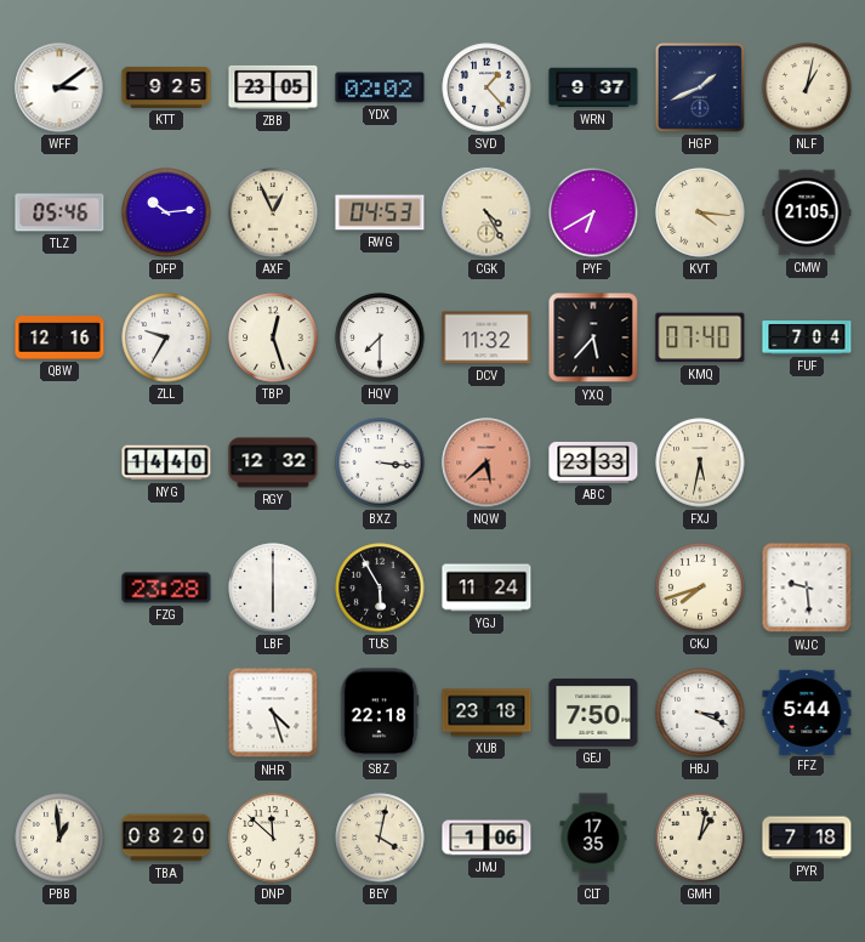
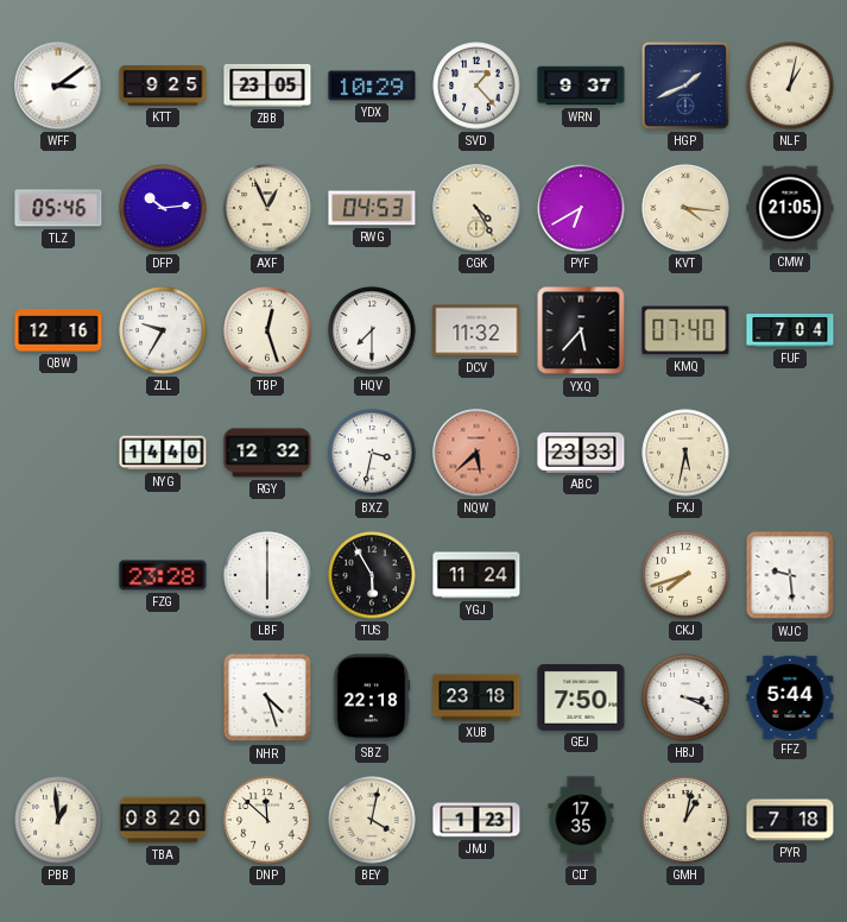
YDX: 02:02 -> 10:29
BXZ: 3:16 -> 3:32
JMJ: 1:06 -> 1:23
